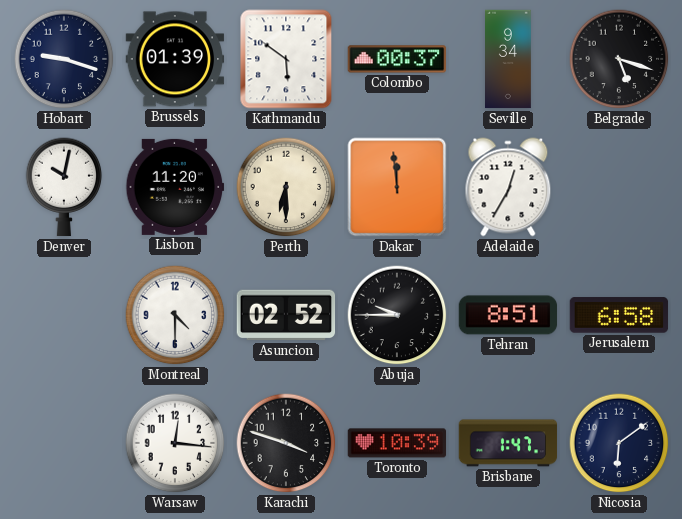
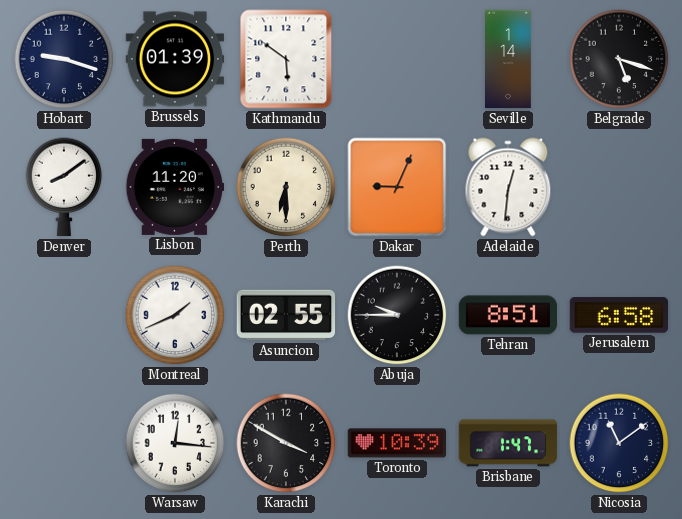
Colombo: 00:37 -> none
Seville: 9:34 -> 1:14
Denver: 10:02 -> 8:09
Dakar: 11:59 -> 9:04
Adelaide: 12:35 -> 12:31
Montreal: 4:30 -> 1:41
Asuncion: 02:52 -> 02:55
Karachi: 3:48 -> 3:50
Nicosia: 6:09 -> 11:09
